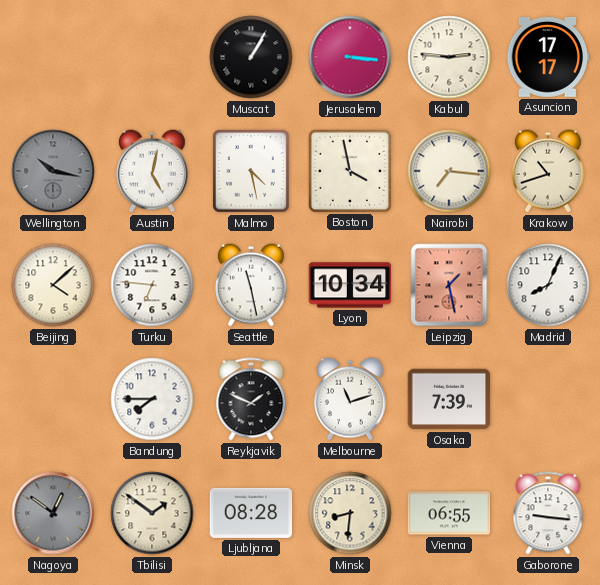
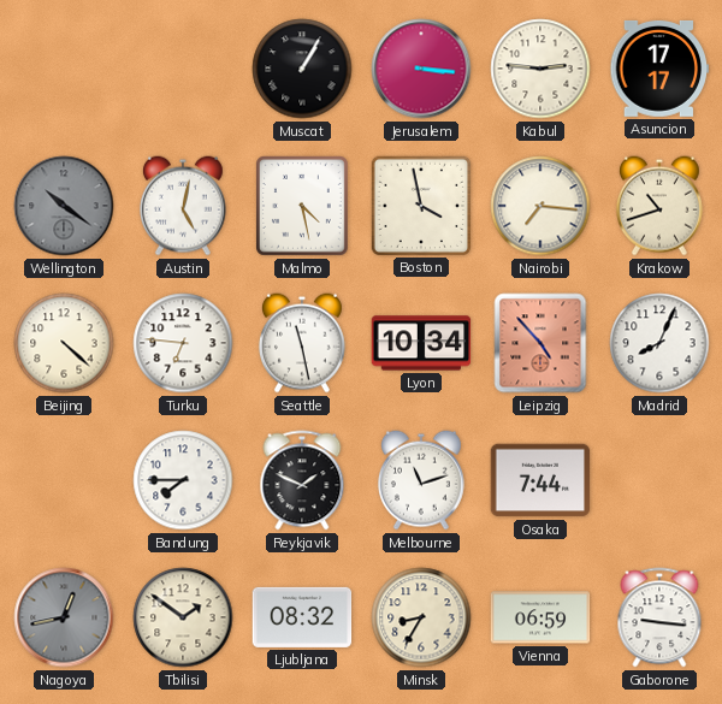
Wellington: 10:17 -> 10:21
Beijing: 4:08 -> 4:22
Leipzig: 1:28 -> 4:53
Osaka: 7:39 -> 7:44
Nagoya: 12:51 -> 12:43
Ljubljana: 08:28 -> 08:32
Minsk: 8:31 -> 8:35
Vienna: 06:55 -> 06:59
